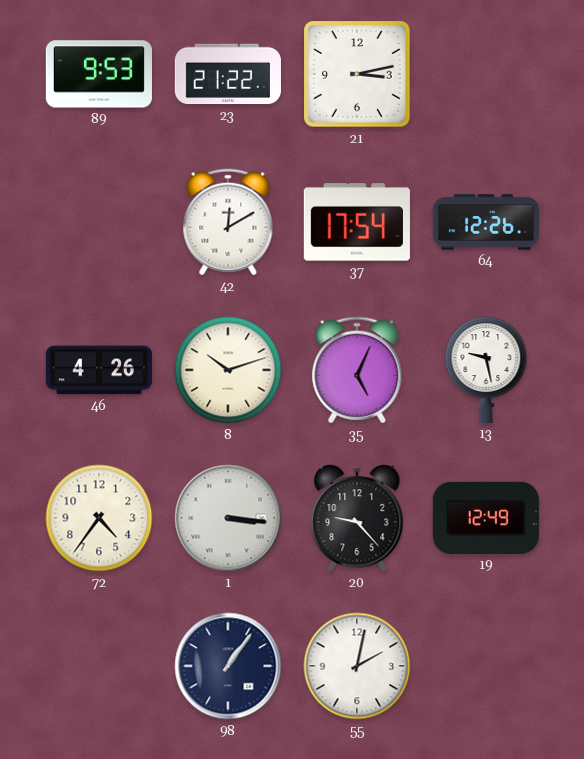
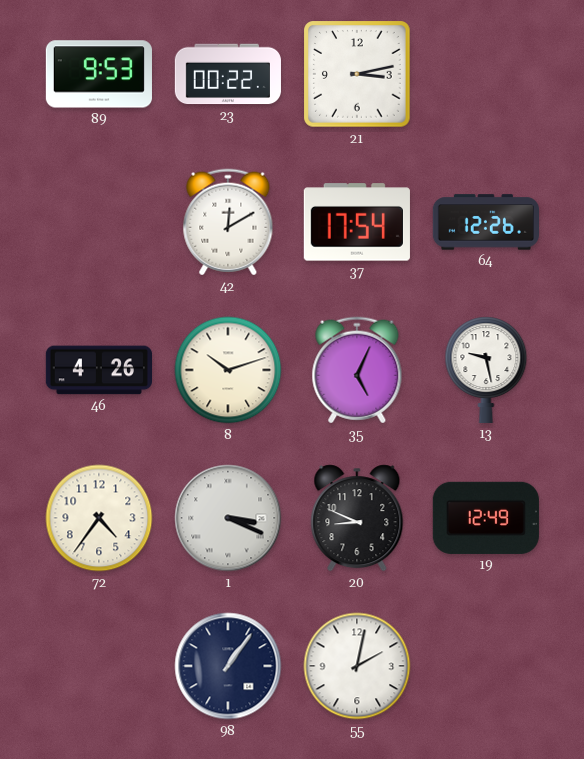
23: 21:22 -> 00:22
1: 3:16 -> 3:19
20: 9:23 -> 8:49
